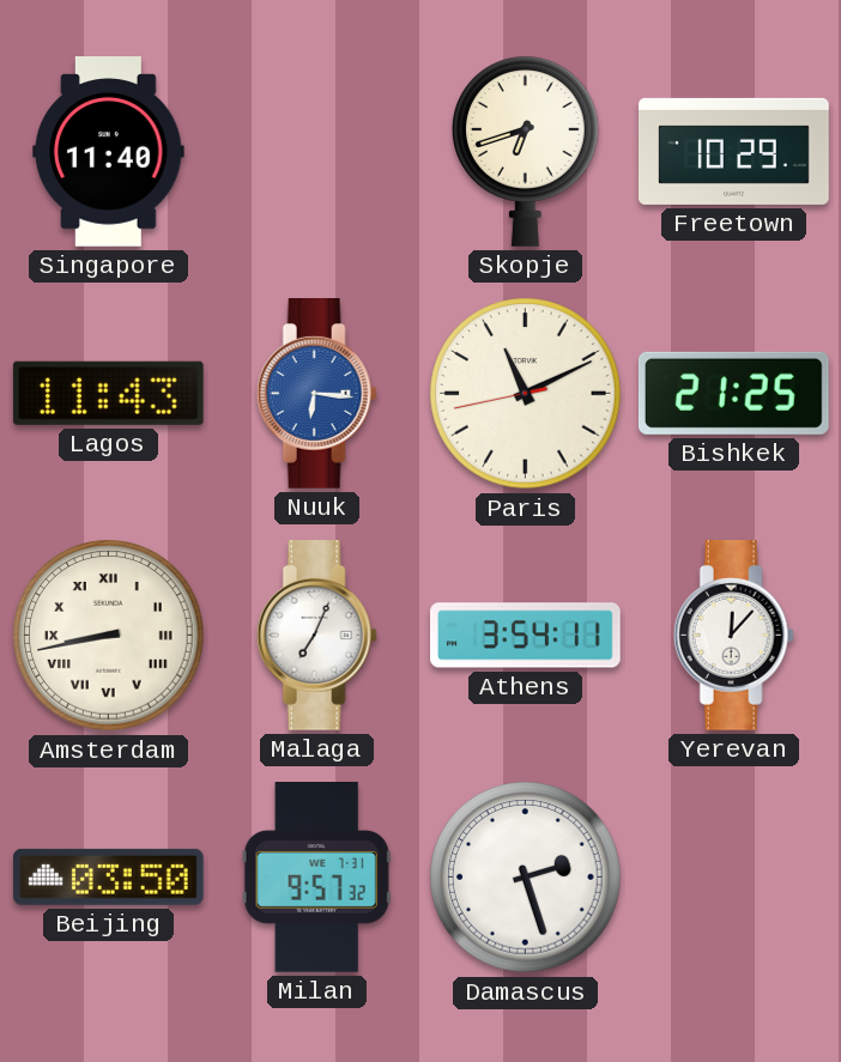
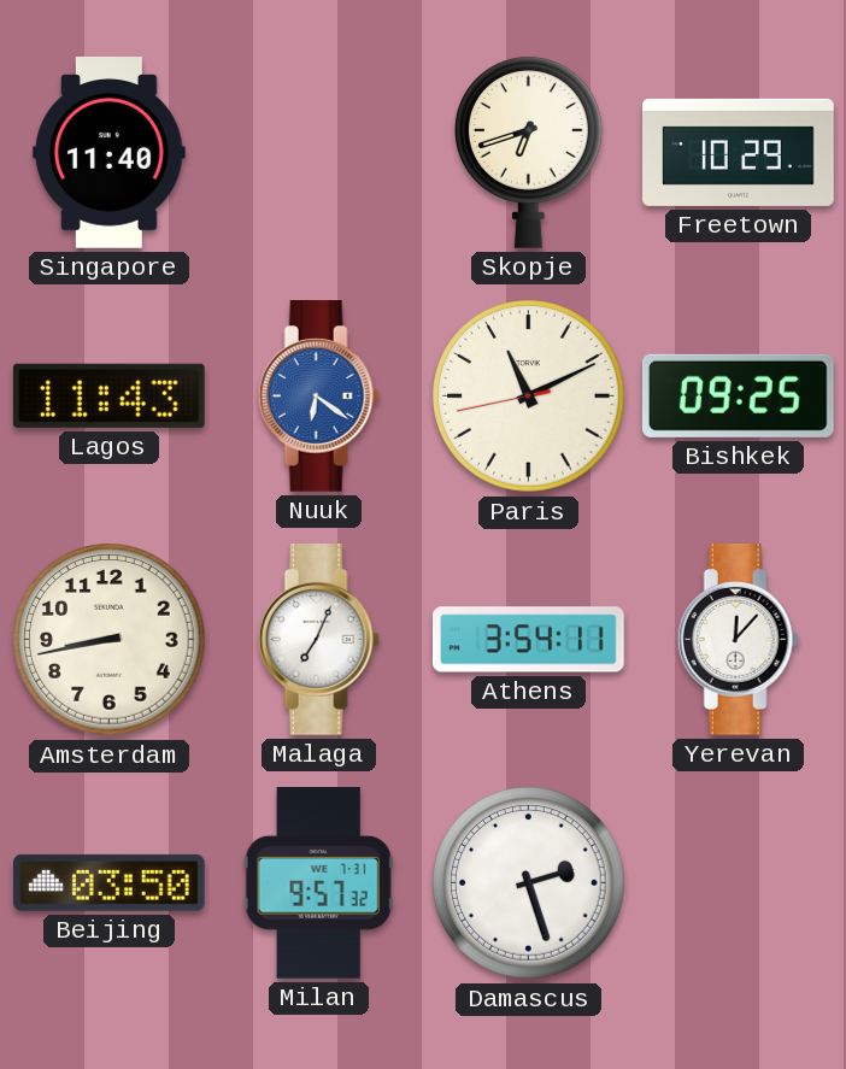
Nuuk: 6:16 -> 6:21
Bishkek: 21:25 -> 09:25
Amsterdam numerals: Roman -> Arabic
